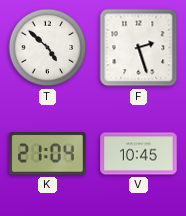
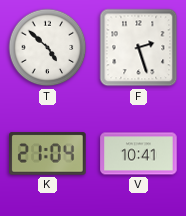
V: 10:45 -> 10:41
